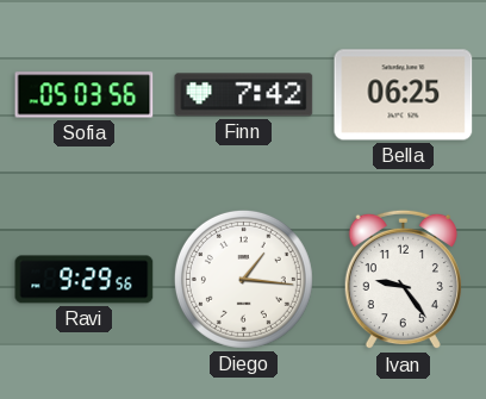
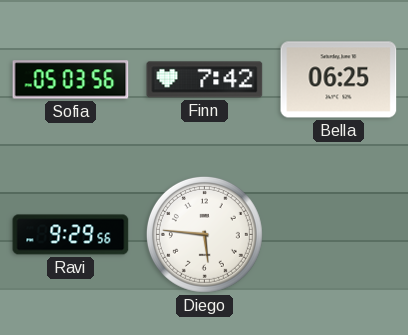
Diego: 1:16 -> 5:46
Ivan: 9:24 -> none
